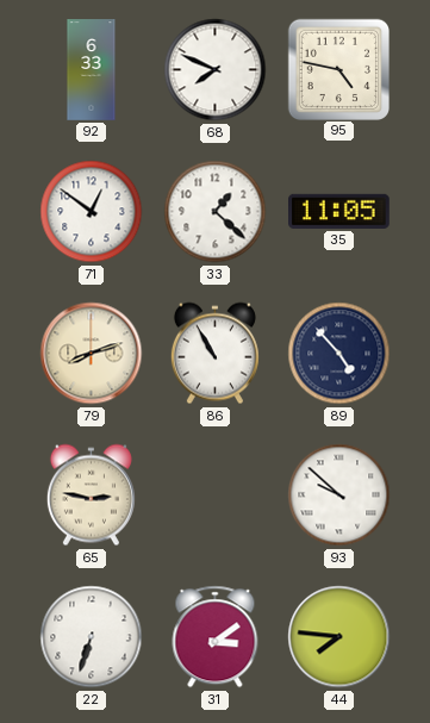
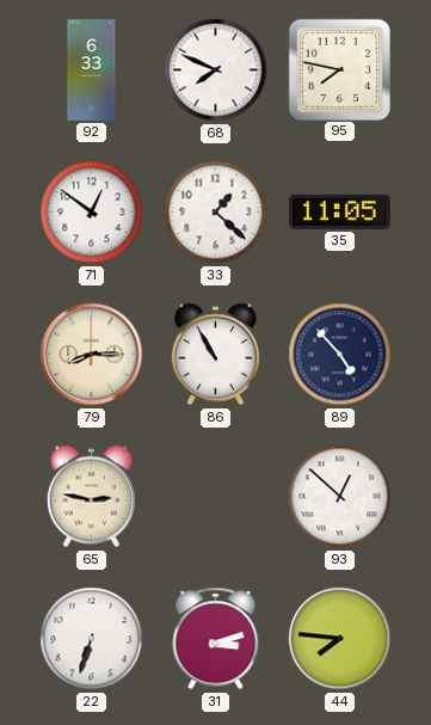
95: 4:47 -> 7:47
79: 8:12 -> 8:15
93: 9:52 -> 12:52
31: 3:09 -> 3:12
